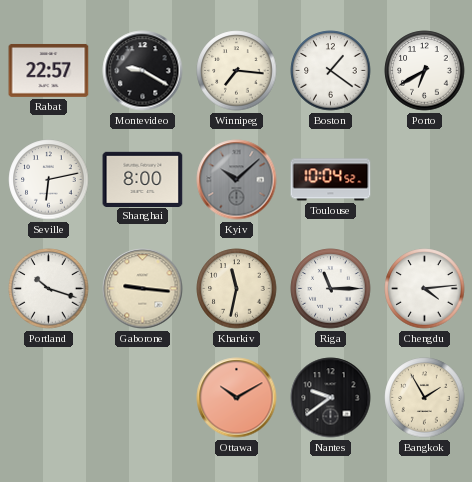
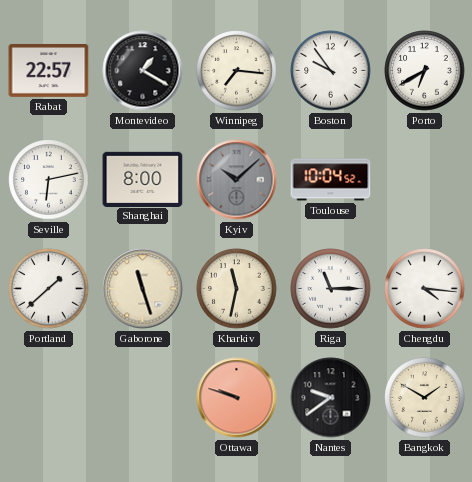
Montevideo: 9:20 -> 1:20
Boston: 1:21 -> 9:54
Portland: 10:18 -> 1:38
Gaborone: 9:16 -> 11:27
Chengdu: 4:14 -> 4:16
Ottawa: 10:10 -> 9:48
Bangkok: 1:55 -> 1:50
